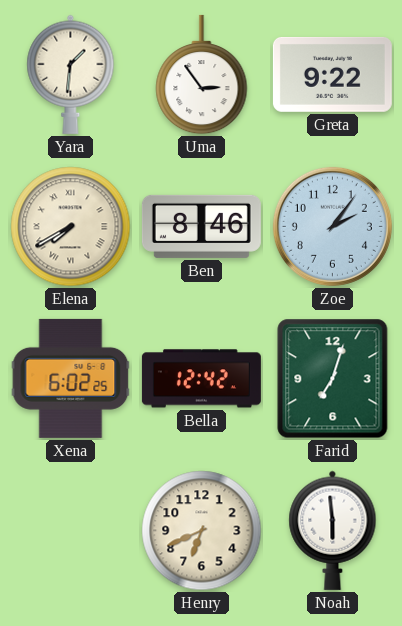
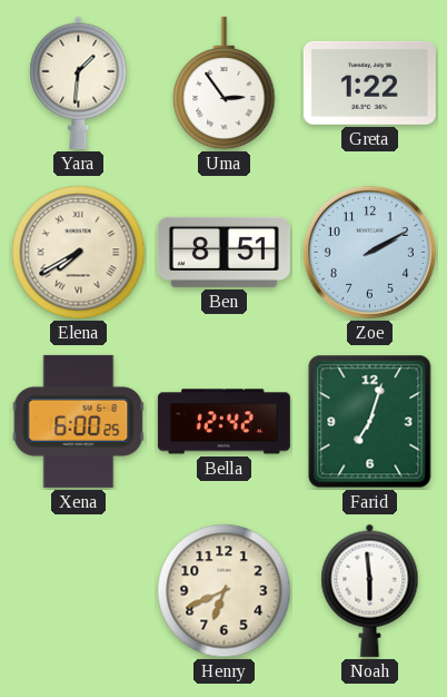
Greta: 9:22 -> 1:22
Ben: 8:46 -> 8:51
Zoe: 2:06 -> 2:10
Xena: 6:02 -> 6:00
